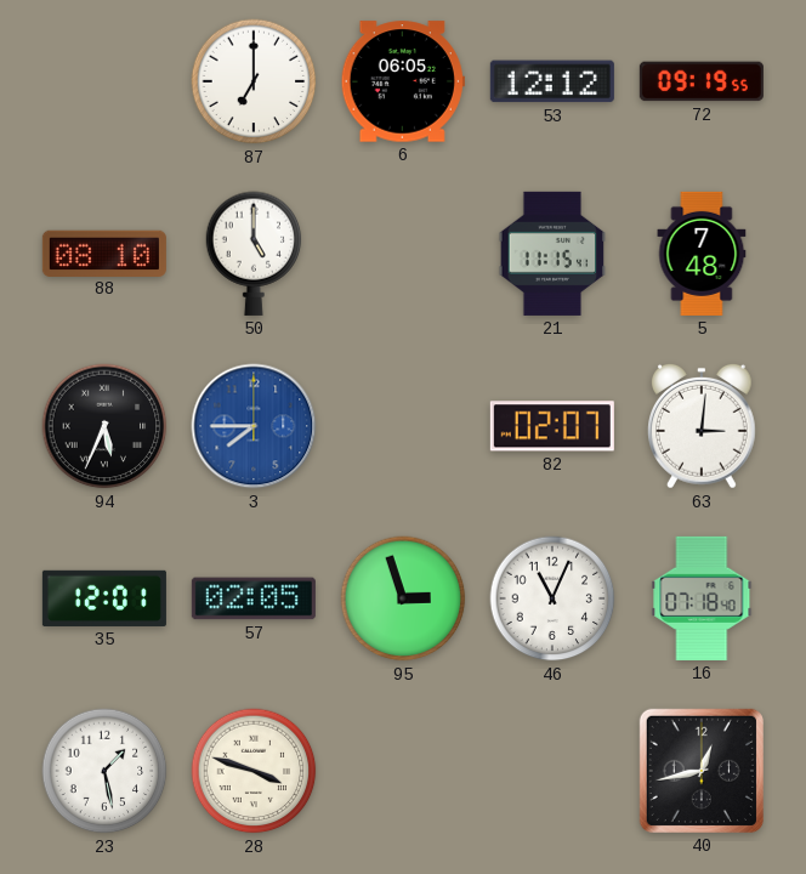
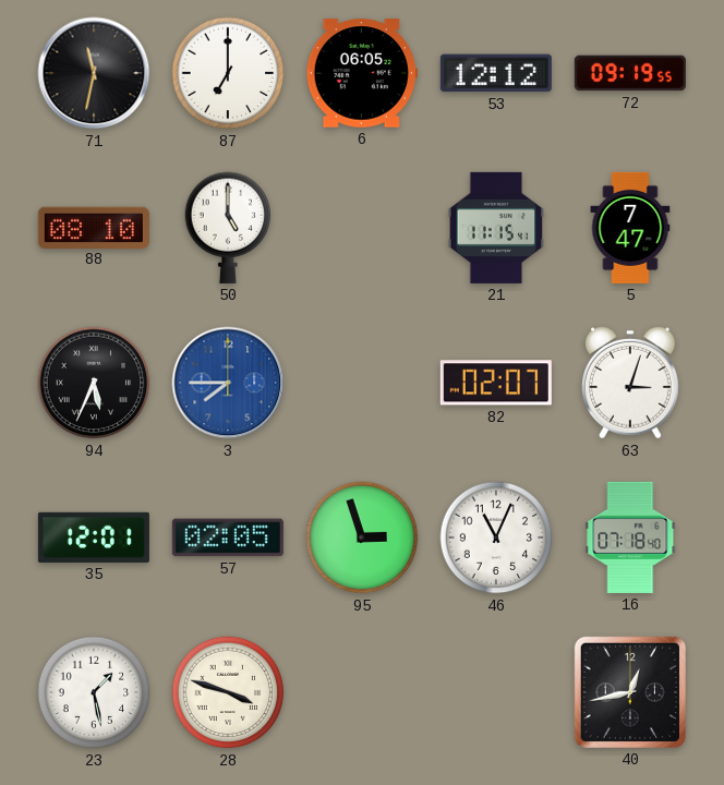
71: none -> 11:32
5: 7:48 -> 7:47
63: 3:01 -> 3:03
